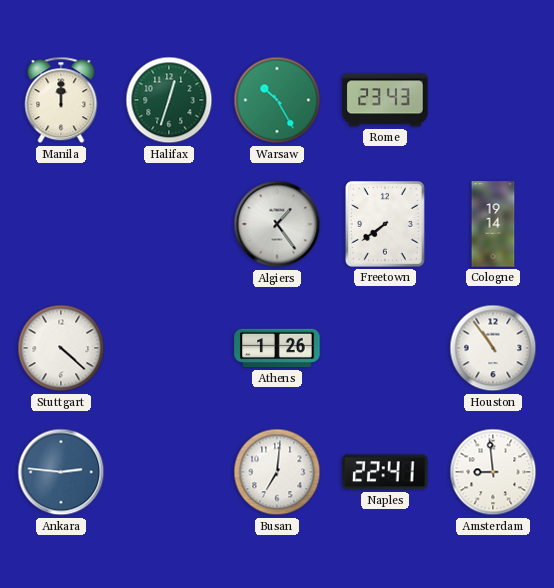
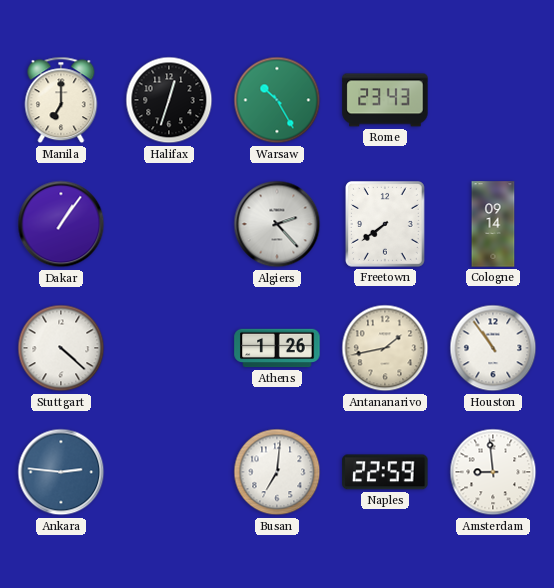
Manila: 12:00 -> 7:00
Halifax dial: green -> black
Dakar: none -> 1:06
Algiers: 1:24 -> 2:23
Cologne: 19:14 -> 09:14
Antananarivo: none -> 1:43
Naples: 22:41 -> 22:59
